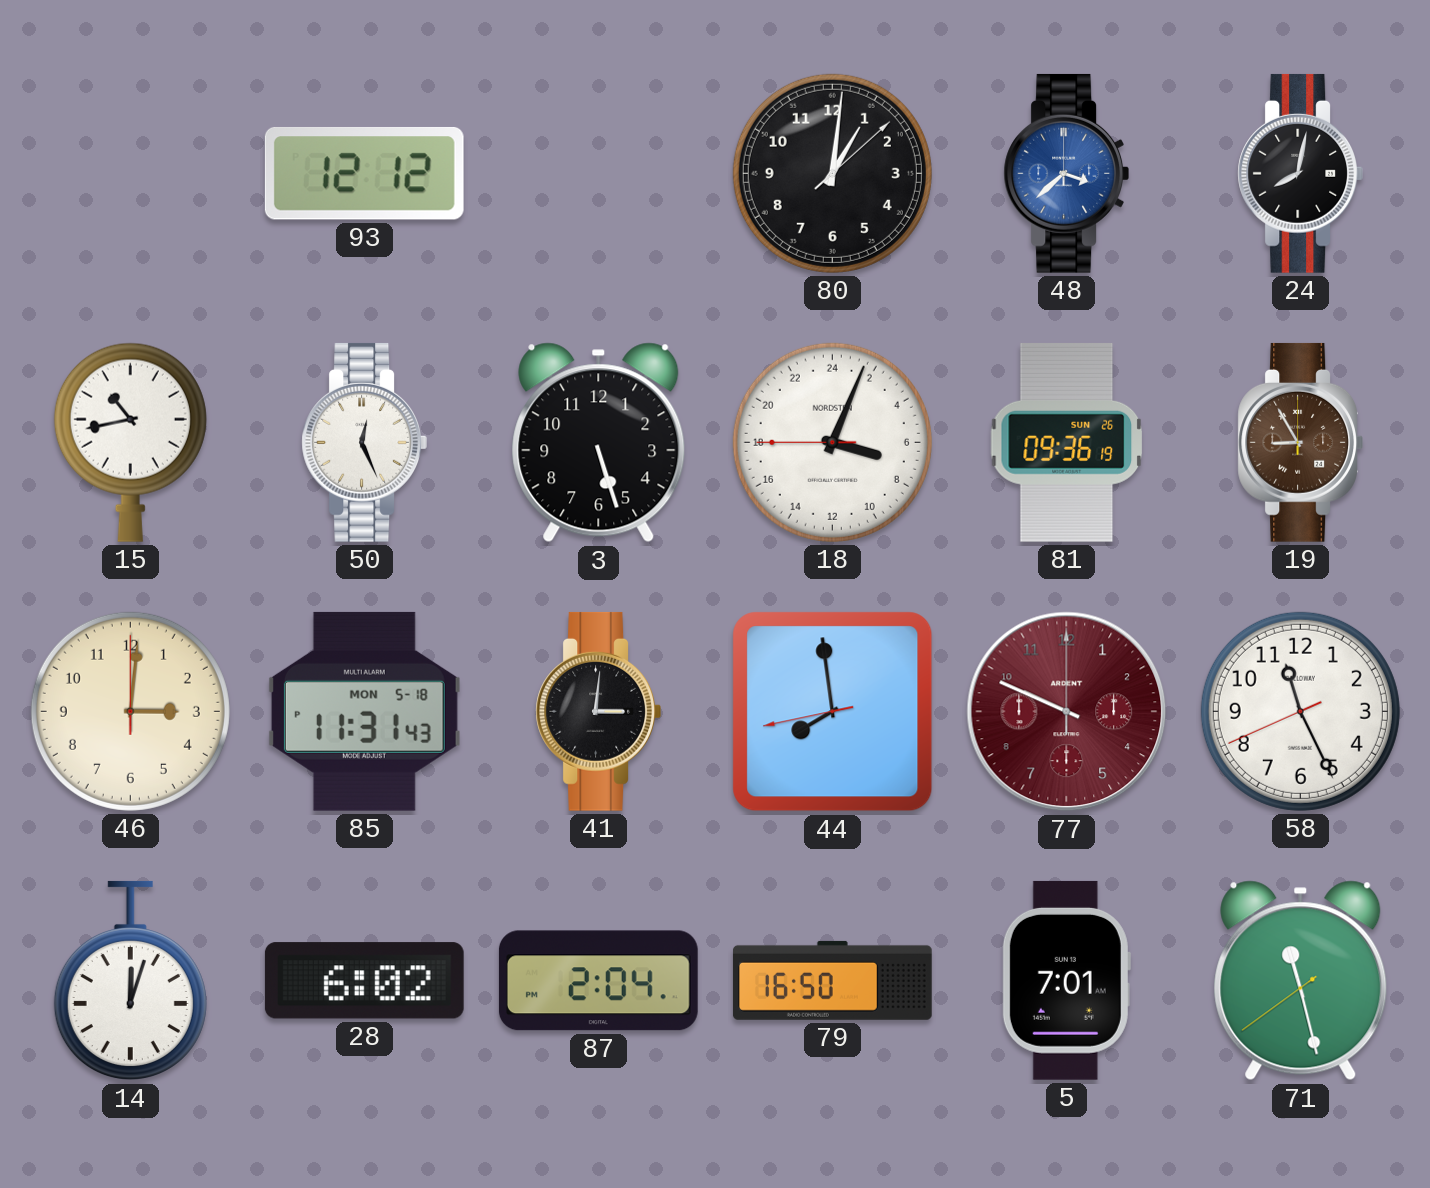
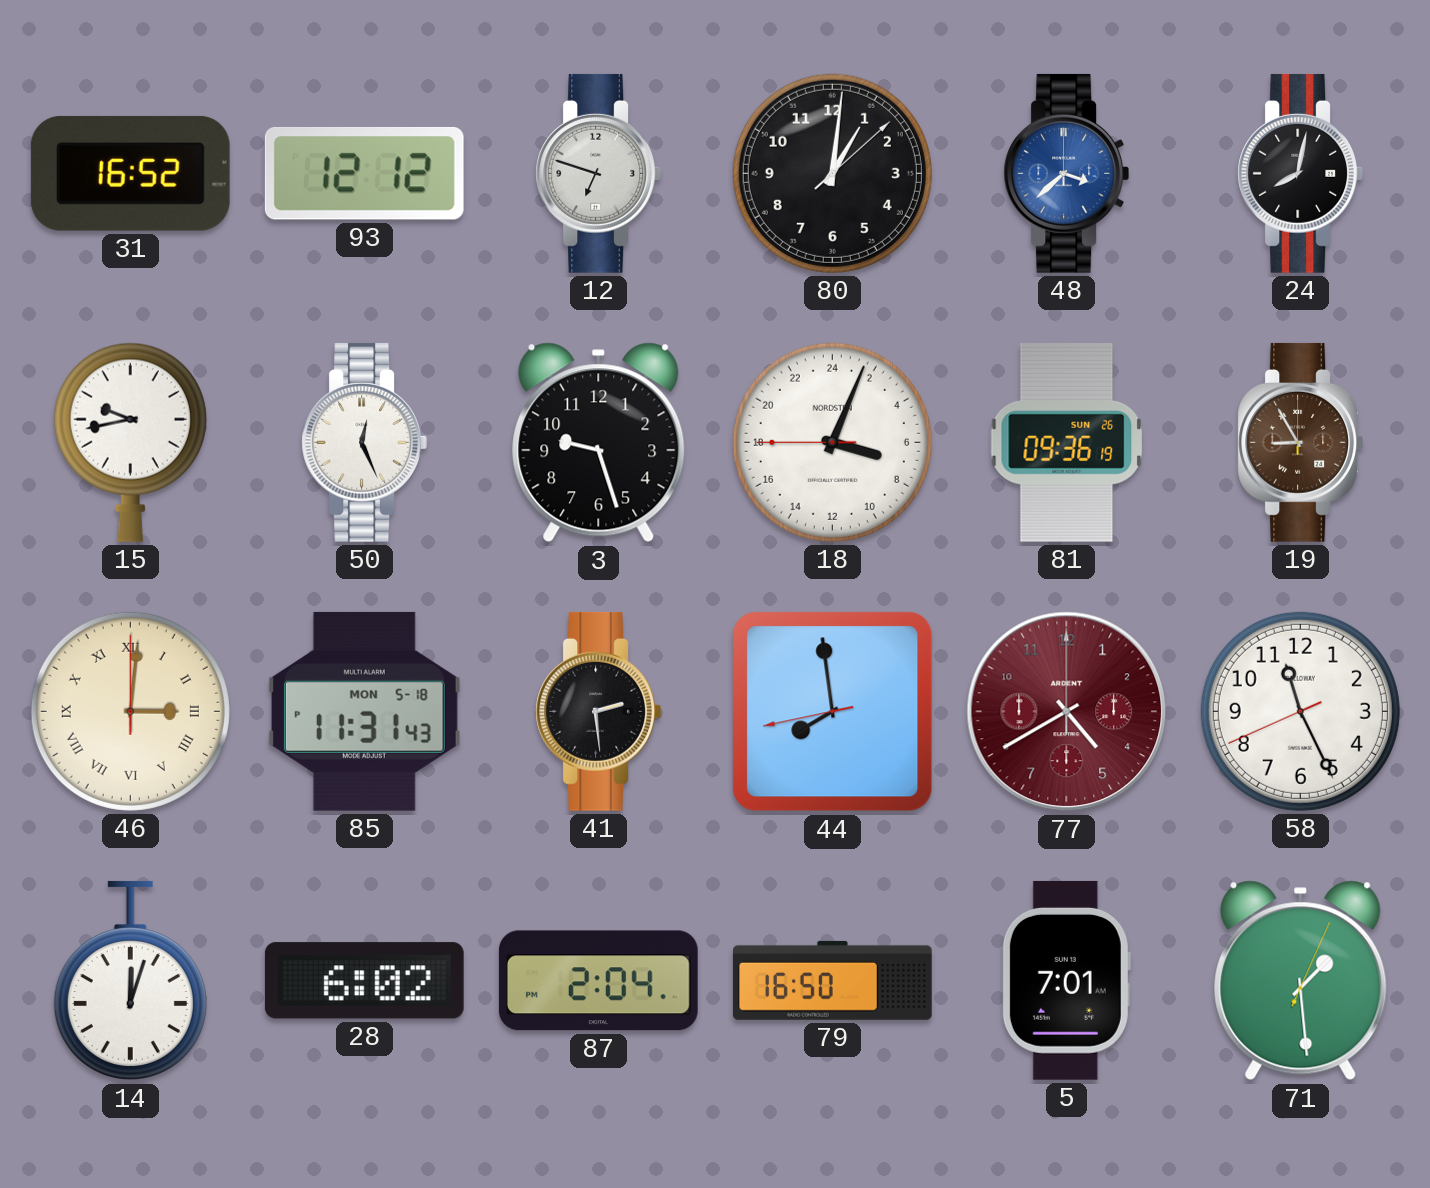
31: none -> 16:52
12: none -> 6:48
15: 10:43 -> 9:43
3: 5:27 -> 9:27
46 numerals: Arabic -> Roman
41: 3:01 -> 2:29
77: 9:49 -> 4:40
71: 11:27 -> 1:29
